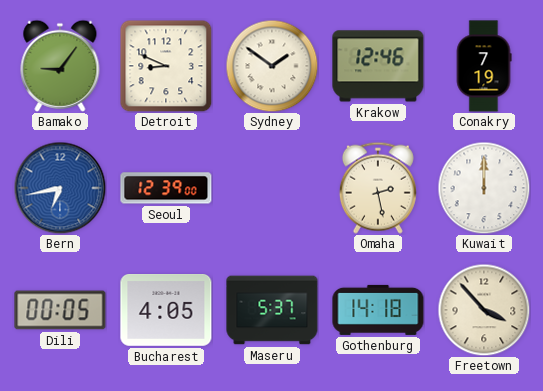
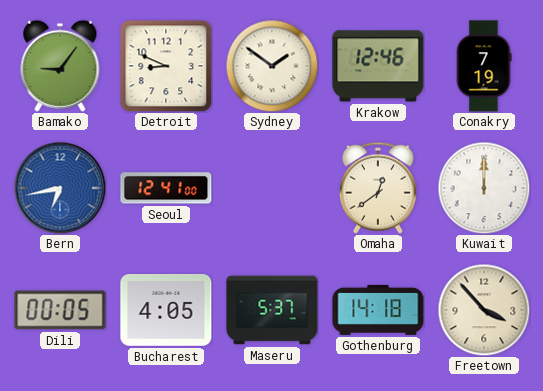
Seoul: 12:39 -> 12:41
Omaha: 2:28 -> 12:39
